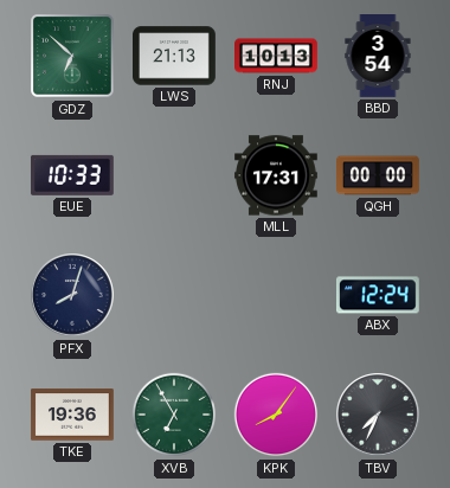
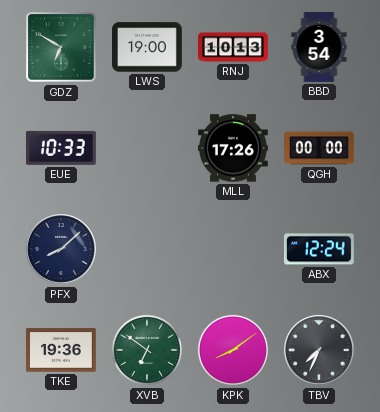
GDZ: 6:52 -> 6:50
LWS: 21:13 -> 19:00
MLL: 17:31 -> 17:26
PFX: 8:03 -> 8:08
XVB: 6:55 -> 6:51
KPK: 8:06 -> 8:09
